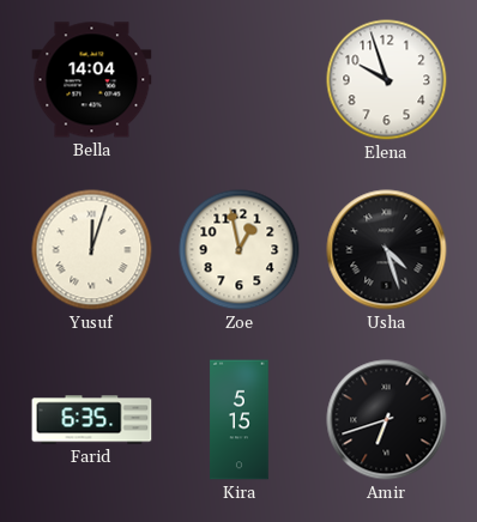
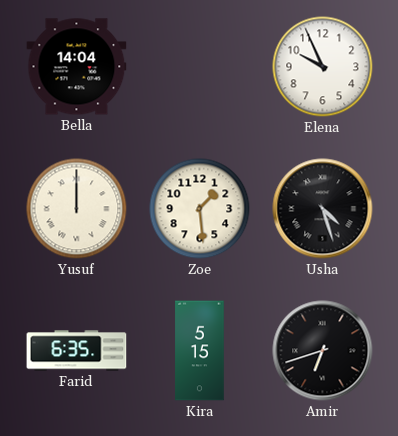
Elena: 9:57 -> 9:56
Yusuf: 12:03 -> 12:00
Zoe: 12:58 -> 1:29
